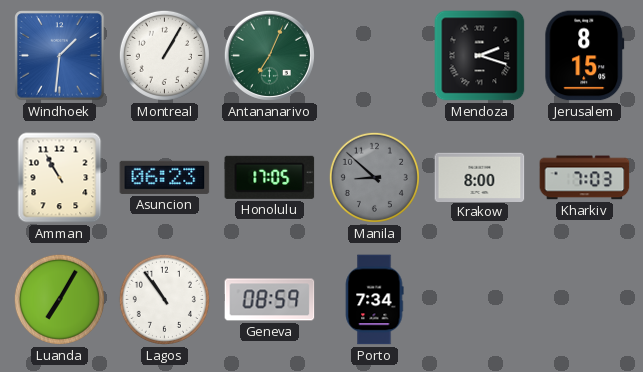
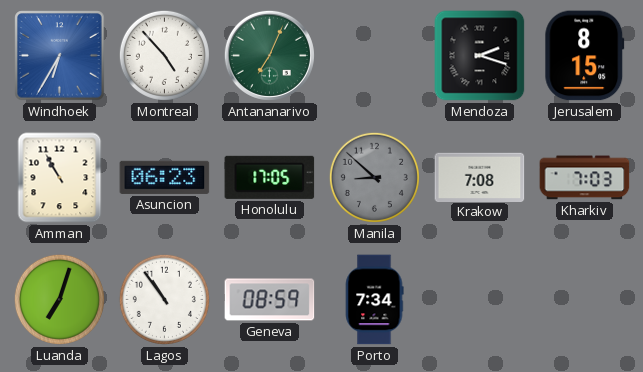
Windhoek: 1:31 -> 6:35
Montreal: 1:05 -> 4:53
Krakow: 8:00 -> 7:08
Luanda: 7:05 -> 7:03
